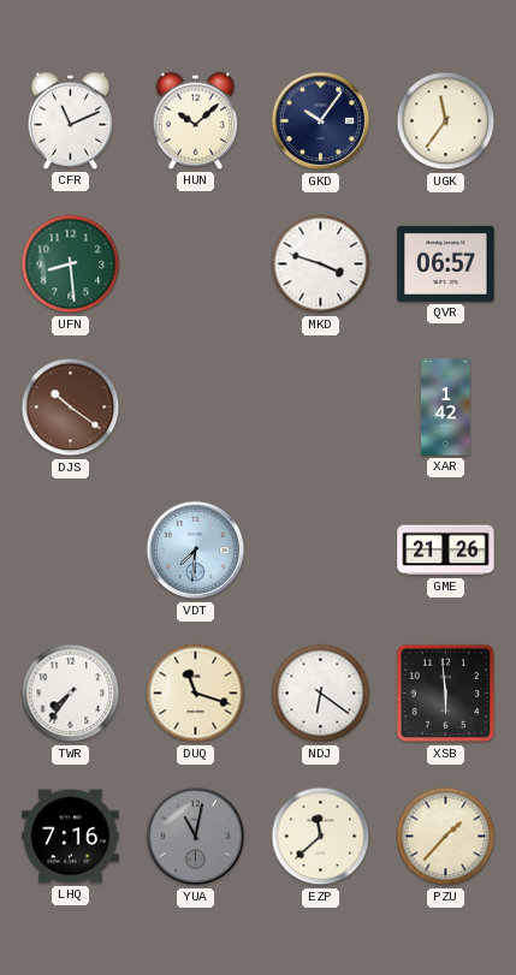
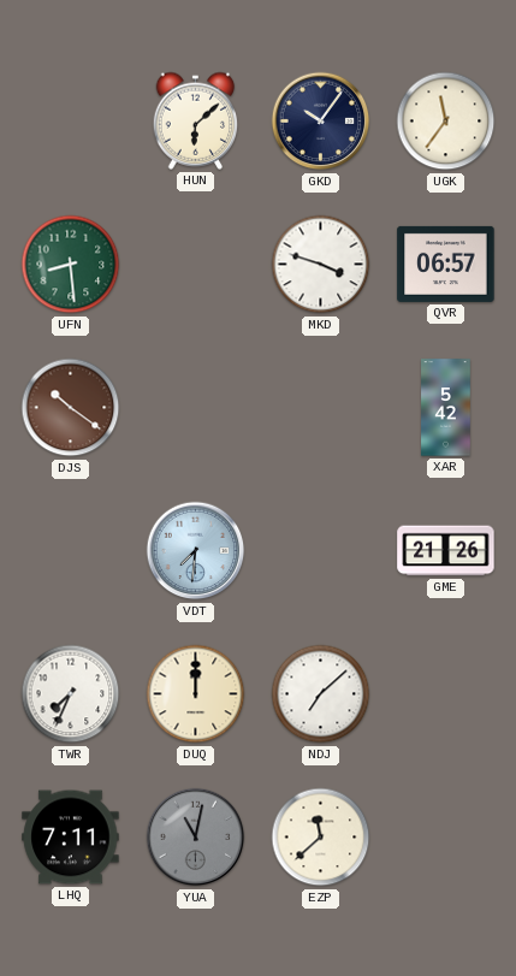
CFR: 11:11 -> none
HUN: 10:08 -> 6:08
XAR: 1:42 -> 5:42
TWR: 7:36 -> 7:34
DUQ: 11:18 -> 12:00
NDJ: 6:21 -> 7:08
XSB: 5:59 -> none
LHQ: 7:16 -> 7:11
PZU: 1:37 -> none
